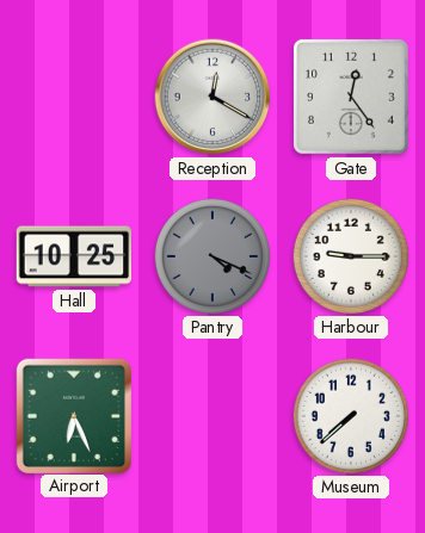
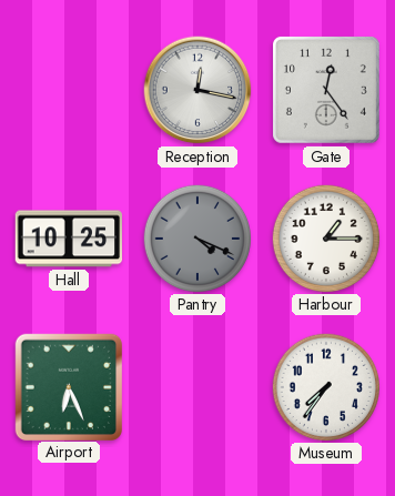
Reception: 12:20 -> 12:17
Harbour: 9:15 -> 1:15
Museum: 7:38 -> 7:36
